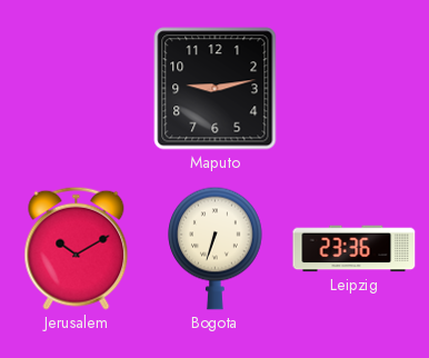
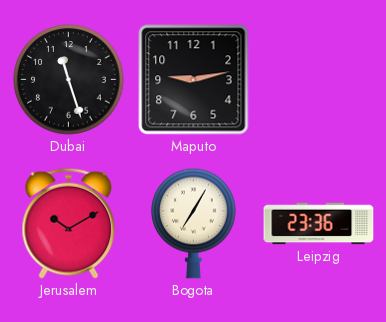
Dubai: none -> 11:27
Bogota: 6:33 -> 7:05
